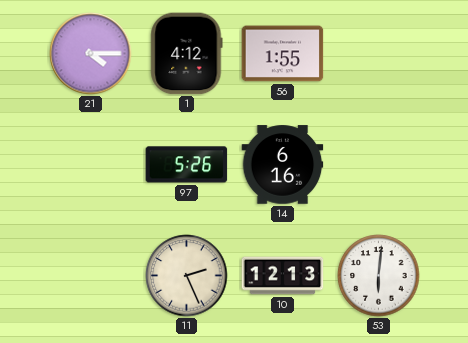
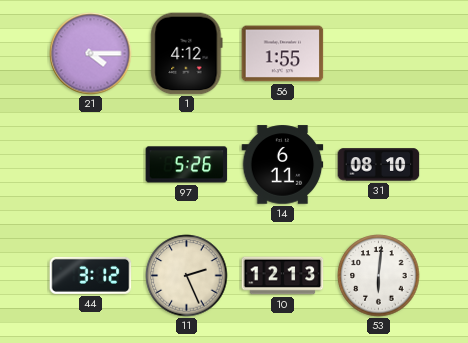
14: 6:16 -> 6:11
31: none -> 08:10
44: none -> 3:12
